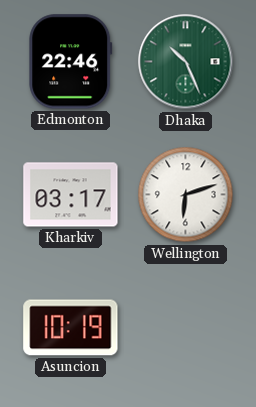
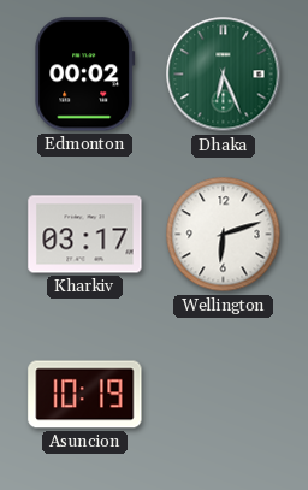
Edmonton: 22:46 -> 00:02
Dhaka: 10:26 -> 6:26
